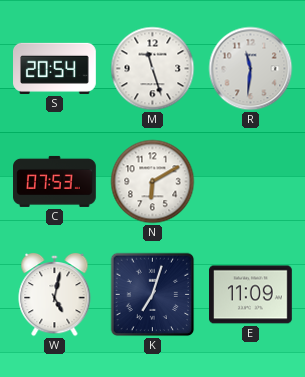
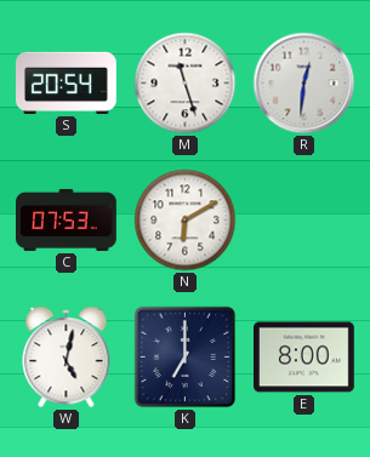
R: 11:31 -> 12:31
K: 7:03 -> 7:00
E: 11:09 -> 8:00
